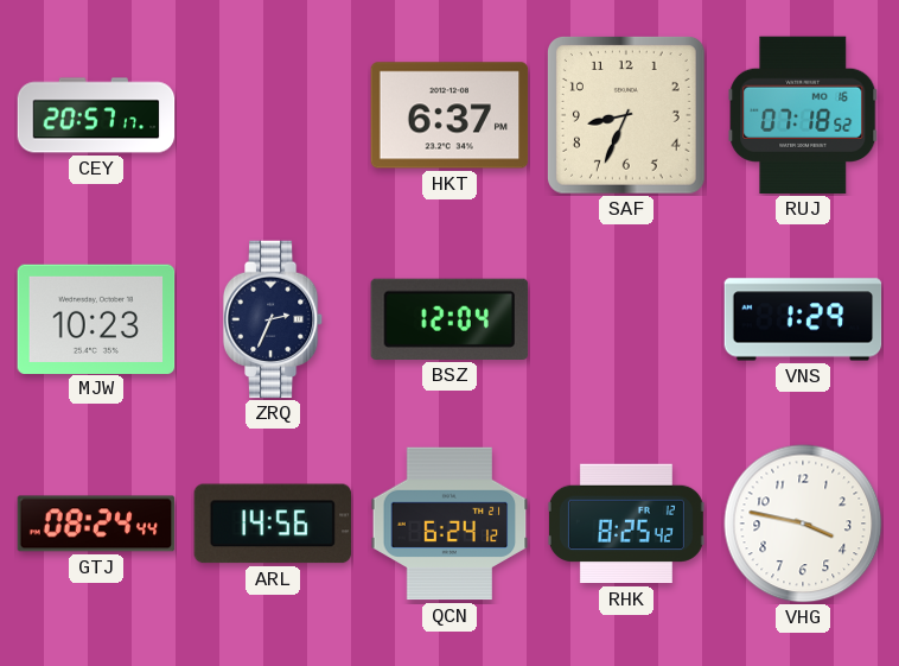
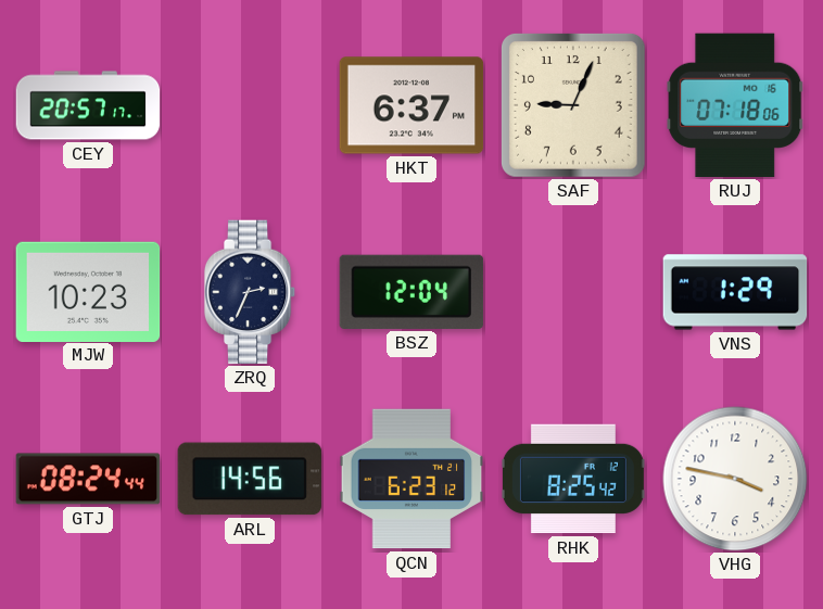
SAF: 8:34 -> 9:04
RUJ: 07:18:52 -> 07:18:06
QCN: 6:24 -> 6:23
